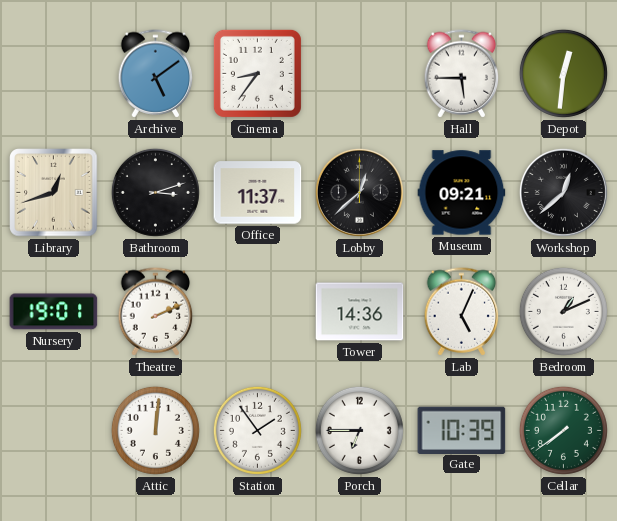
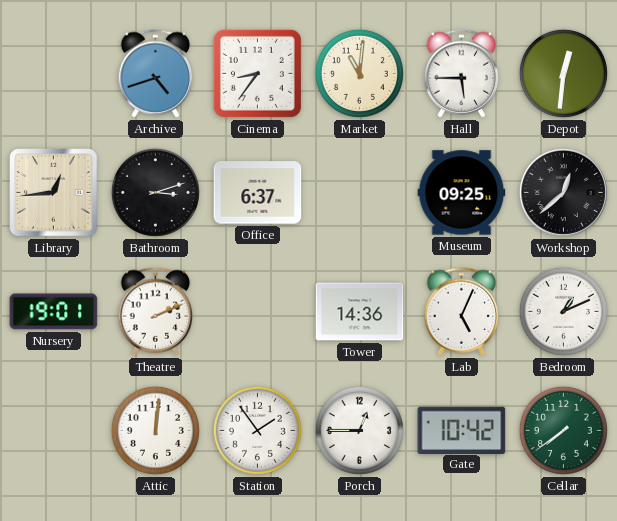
Archive: 5:09 -> 4:42
Market: none -> 11:01
Library: 12:42 -> 12:44
Office: 11:37 -> 6:37
Lobby: 12:38 -> none
Museum: 09:21 -> 09:25
Porch: 6:45 -> 12:45
Gate: 10:39 -> 10:42
